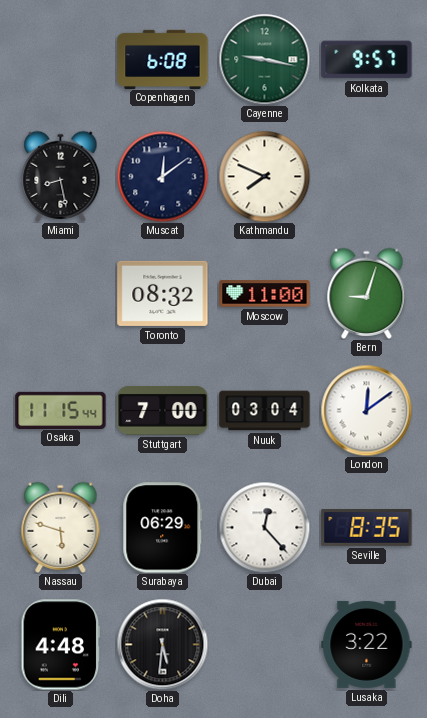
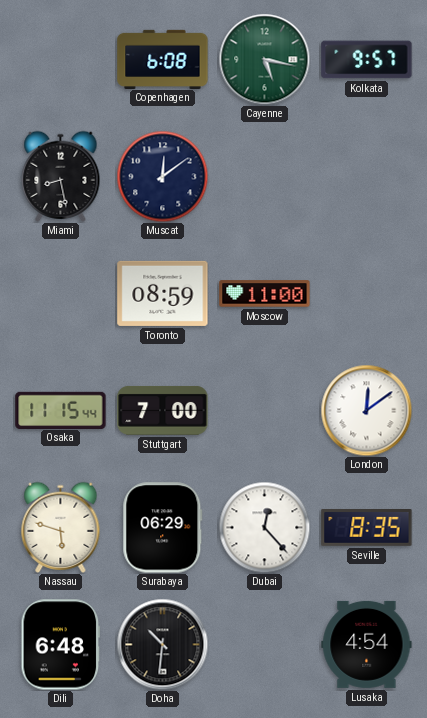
Cayenne: 9:17 -> 5:17
Kathmandu: 7:49 -> none
Toronto: 08:32 -> 08:59
Bern: 9:03 -> none
Nuuk: 03:04 -> none
Dili: 4:48 -> 6:48
Doha: 5:31 -> 10:31
Lusaka: 3:22 -> 4:54
